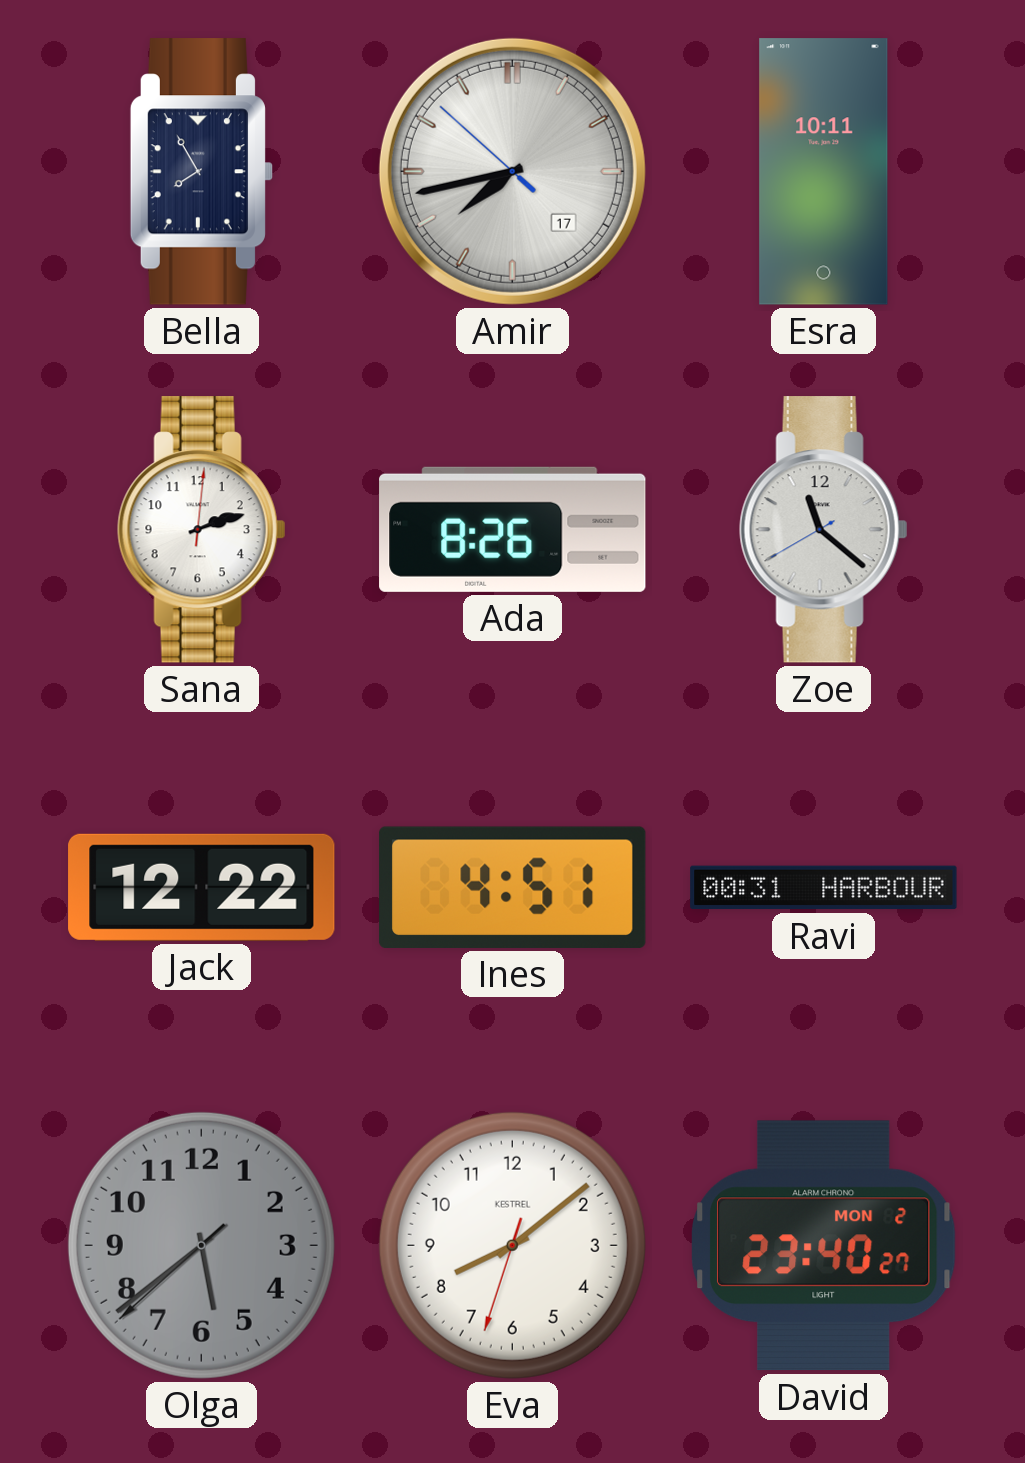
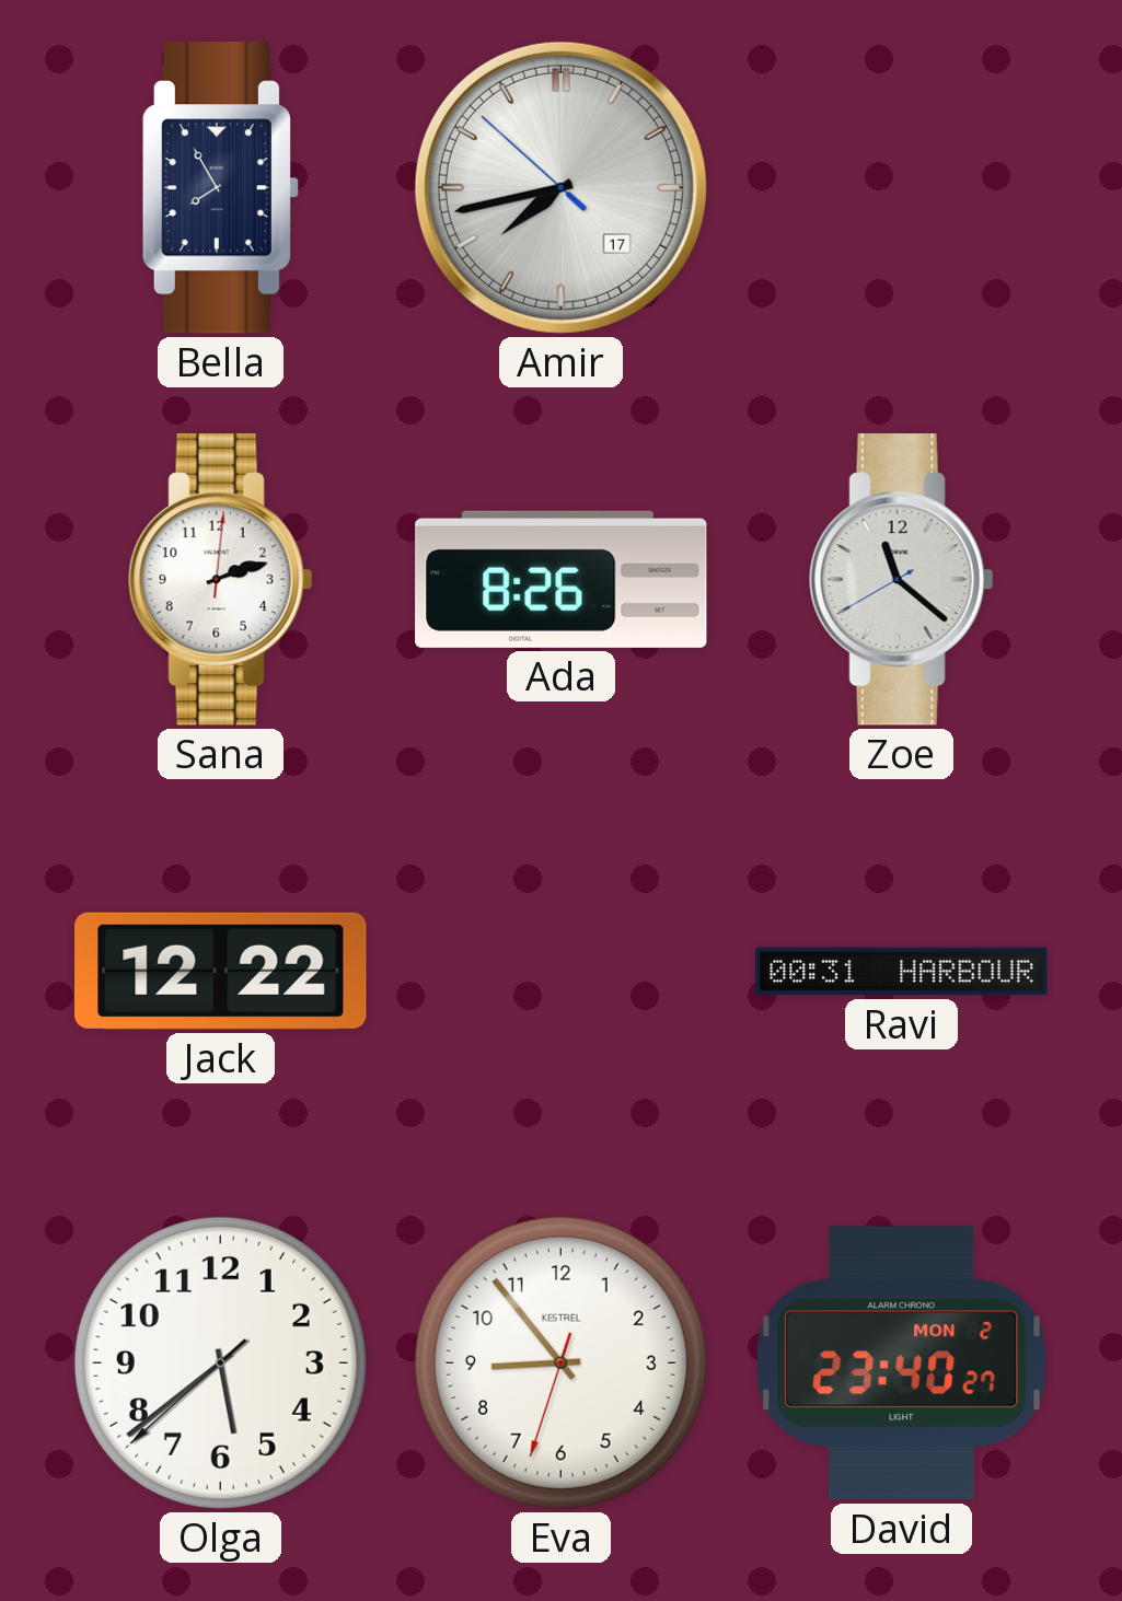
Esra: 10:11 -> none
Ines: 4:51 -> none
Olga dial: grey -> white
Eva: 8:08 -> 8:53
